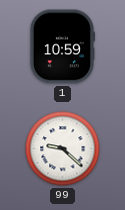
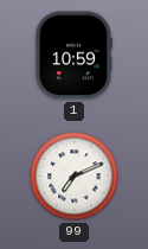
99: 9:22 -> 7:11
